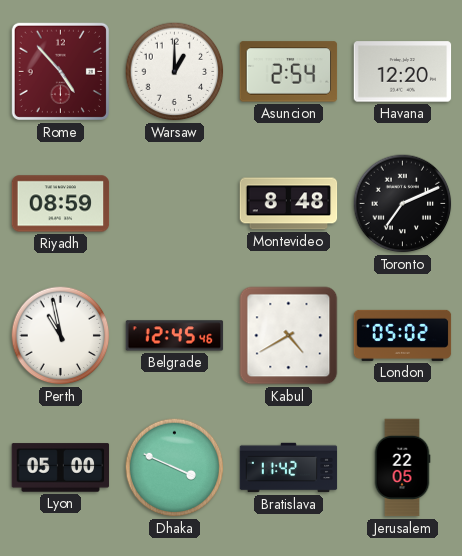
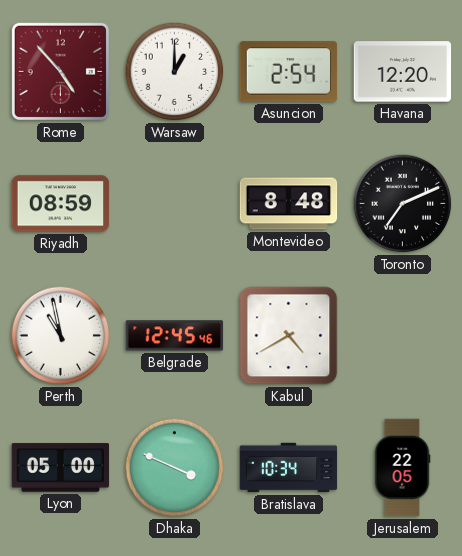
London: 05:02 -> none
Bratislava: 11:42 -> 10:34
